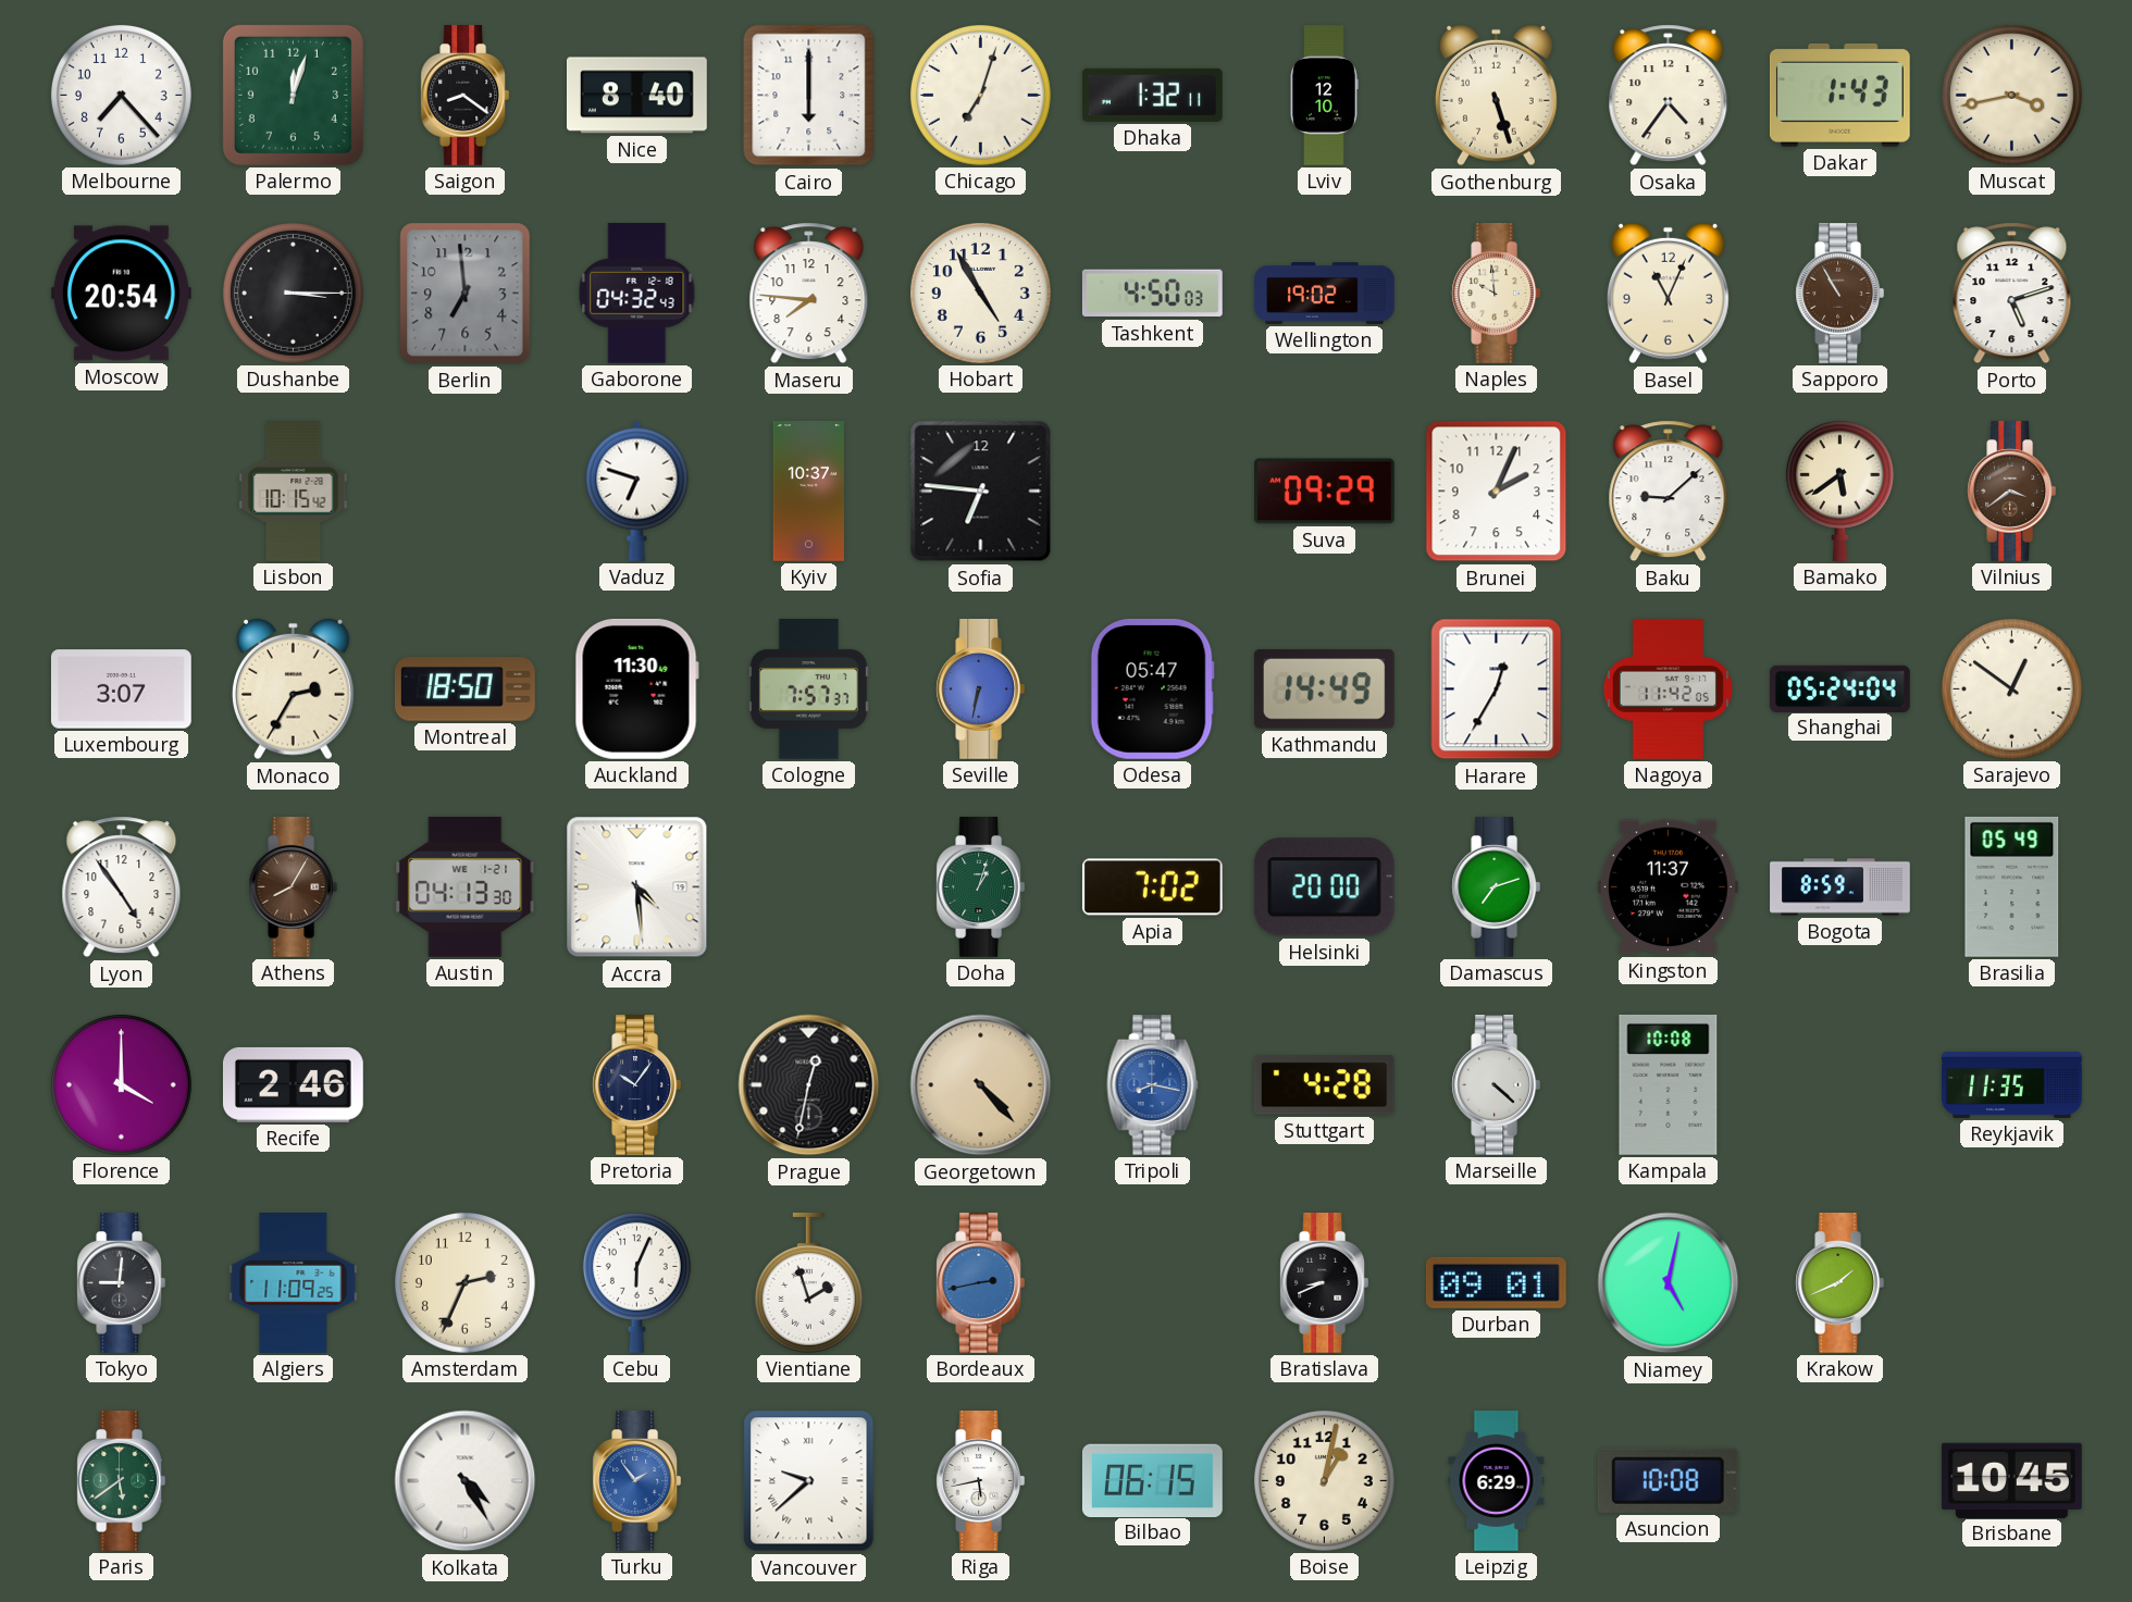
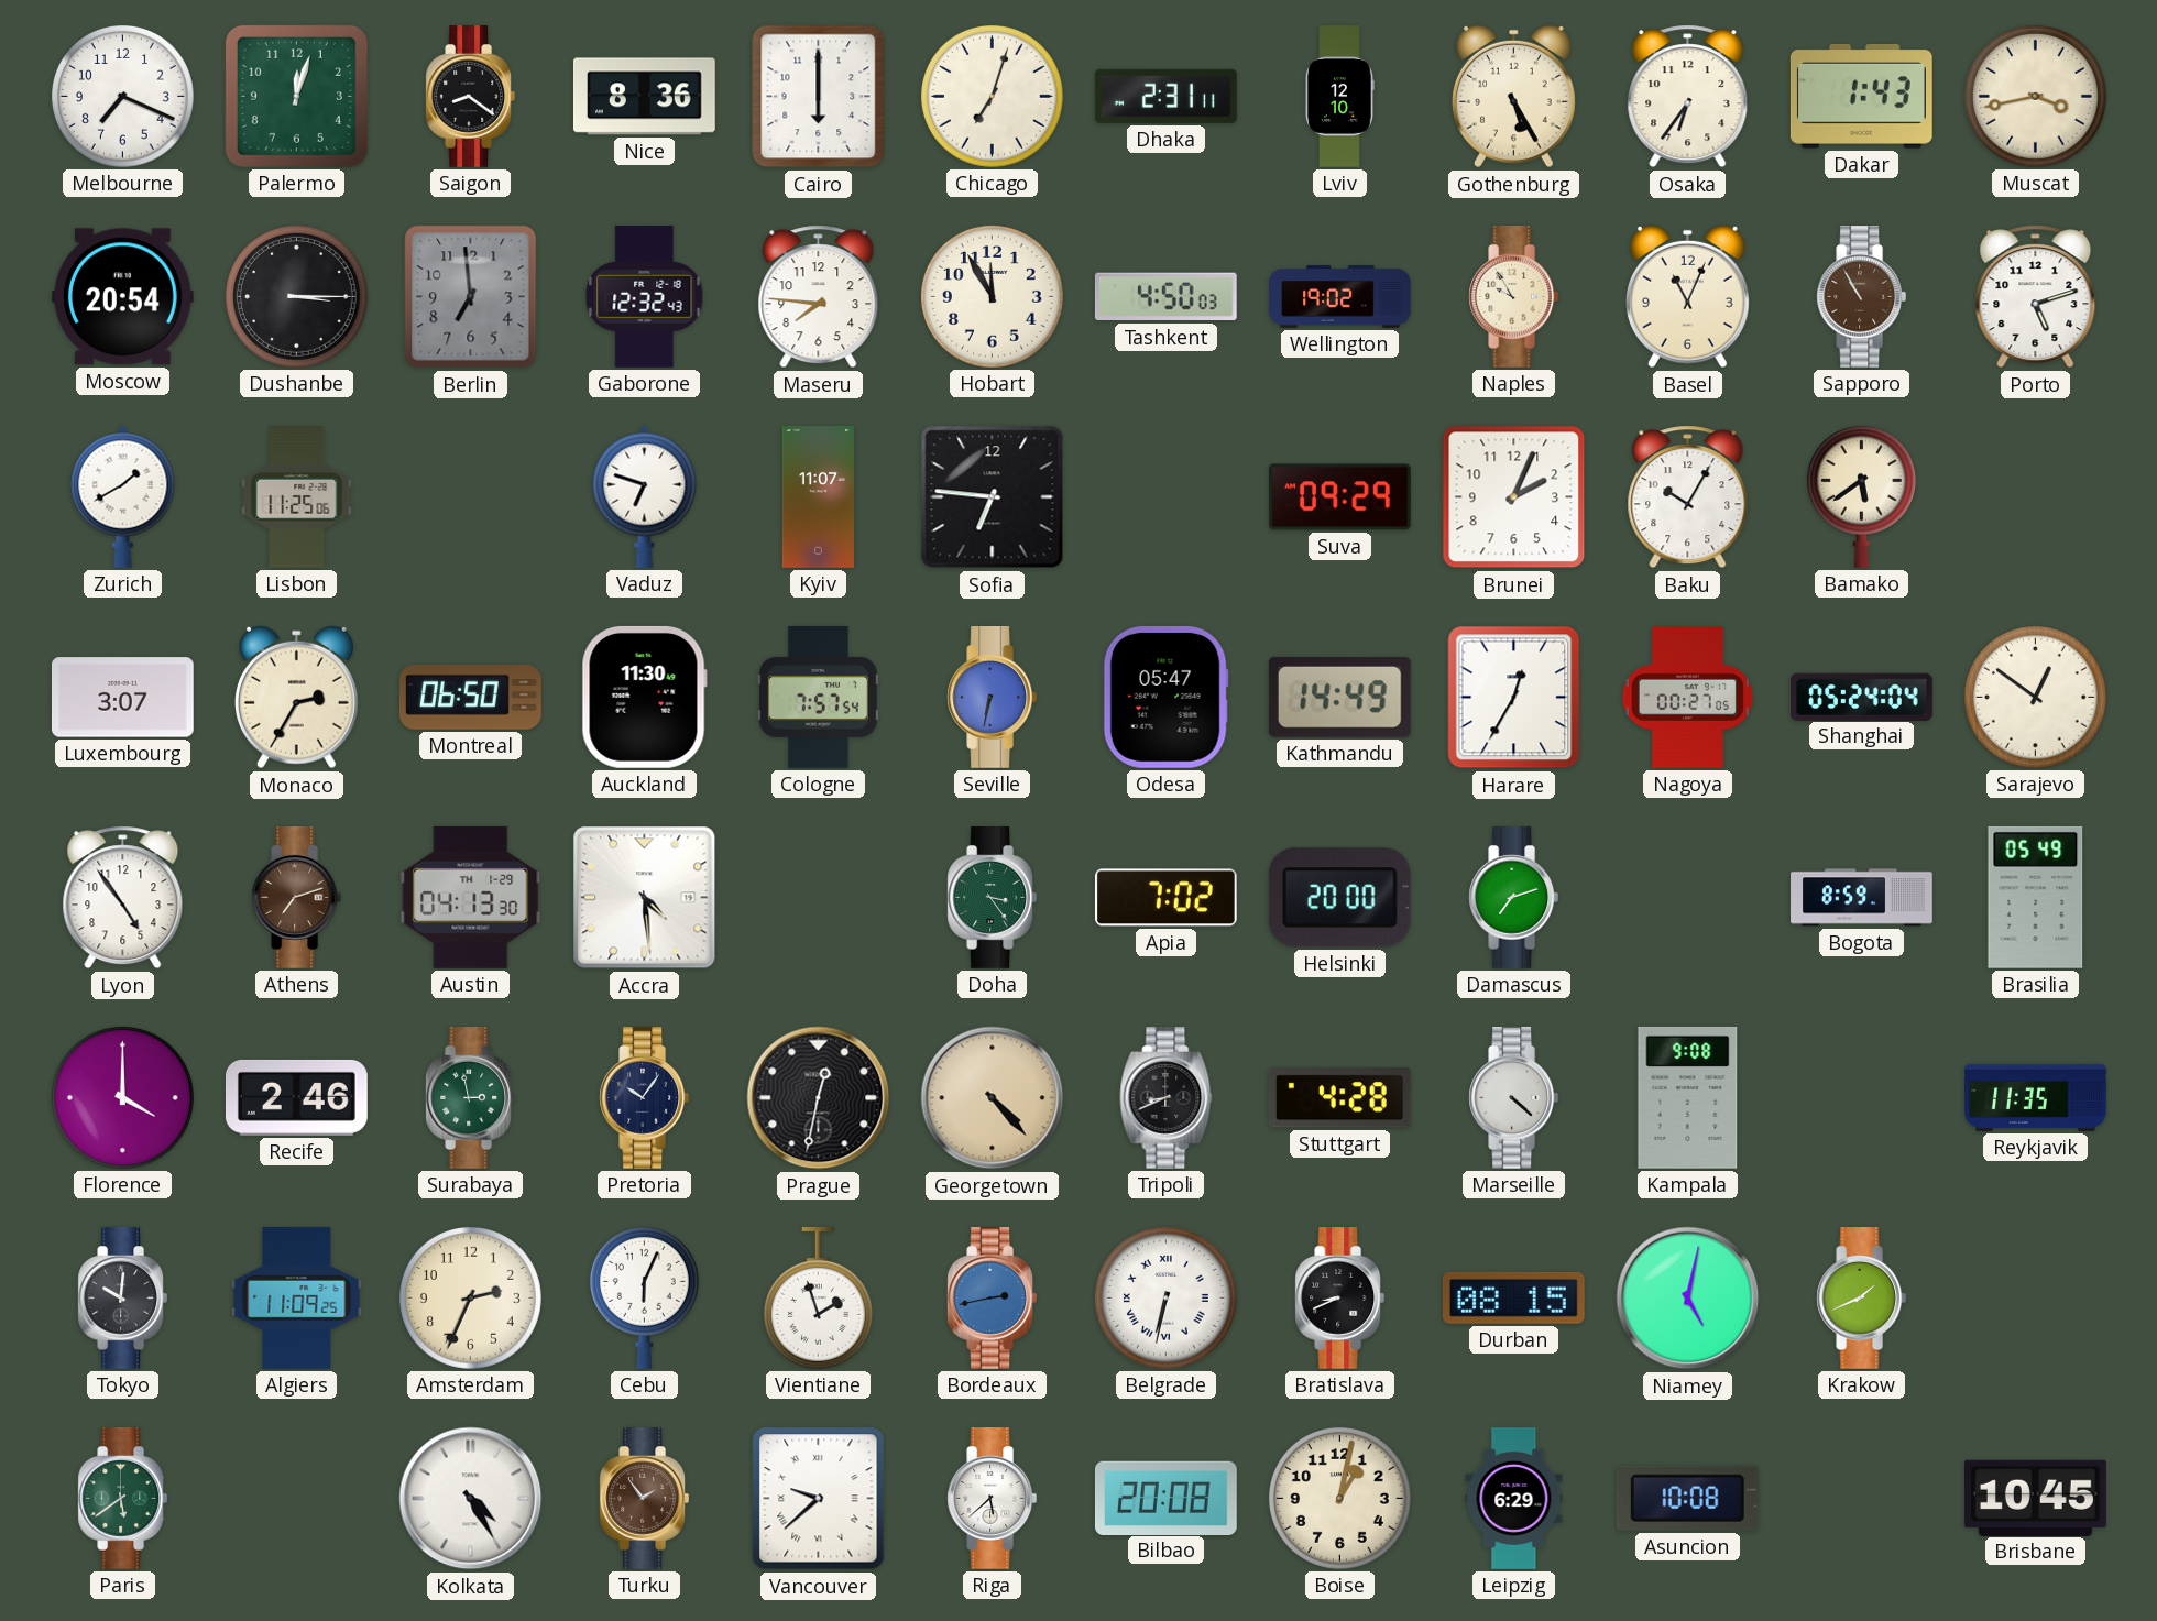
Melbourne: 7:23 -> 7:19
Nice: 8:40 -> 8:36
Dhaka: 1:32 -> 2:31
Gothenburg: 5:27 -> 5:25
Osaka: 4:36 -> 6:36
Gaborone: 04:32 -> 12:32
Hobart: 4:55 -> 11:55
Naples: 9:59 -> 9:55
Zurich: none -> 1:40
Lisbon: 10:15 -> 11:25
Kyiv: 10:37 -> 11:07
Baku: 9:08 -> 10:05
Vilnius: 3:39 -> none
Montreal: 18:50 -> 06:50
Cologne: 7:57:37 -> 7:57:54
Nagoya: 11:42 -> 00:27
Athens: 8:05 -> 7:12
Austin date: WE 1-21 -> TH 1-29
Doha: 1:03 -> 3:24
Kingston: 11:37 -> none
Surabaya: none -> 2:58
Tripoli: 8:17 -> 8:41
Tripoli dial: blue -> black
Kampala: 10:08 -> 9:08
Tokyo: 9:01 -> 10:01
Belgrade: none -> 6:32
Durban: 09:01 -> 08:15
Turku dial: blue -> brown
Riga: 5:43 -> 5:38
Bilbao: 06:15 -> 20:08
